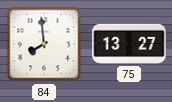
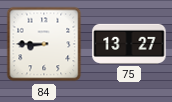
84: 7:59 -> 8:45
